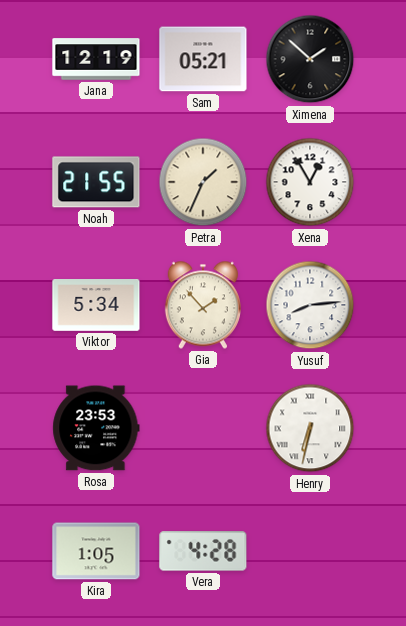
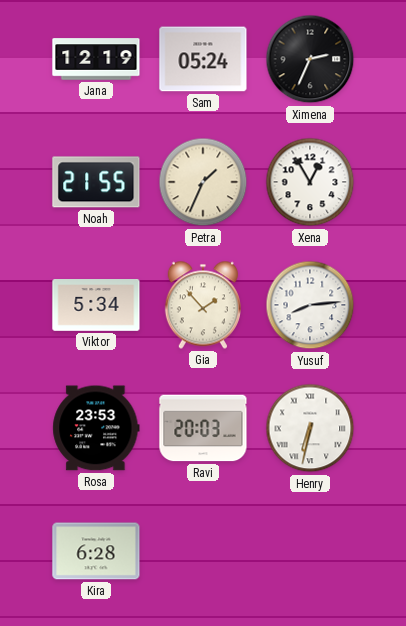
Sam: 05:21 -> 05:24
Ximena: 1:52 -> 2:34
Ravi: none -> 20:03
Kira: 1:05 -> 6:28
Vera: 4:28 -> none
